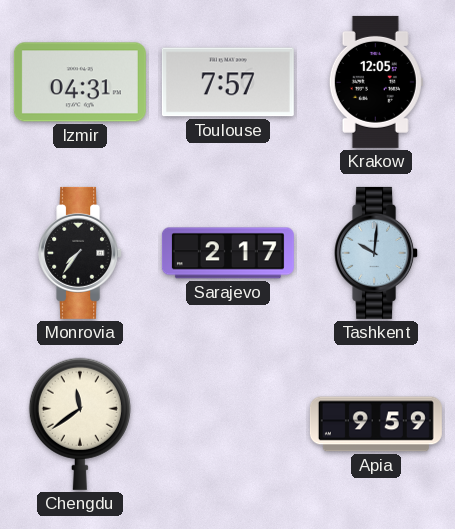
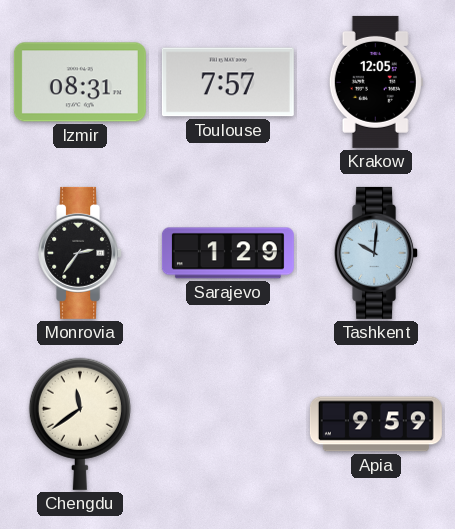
Izmir: 04:31 -> 08:31
Monrovia: 7:36 -> 2:36
Sarajevo: 2:17 -> 1:29
